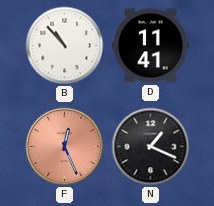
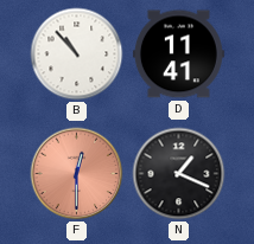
F: 12:26 -> 12:30
